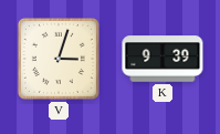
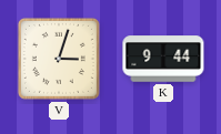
K: 9:39 -> 9:44
